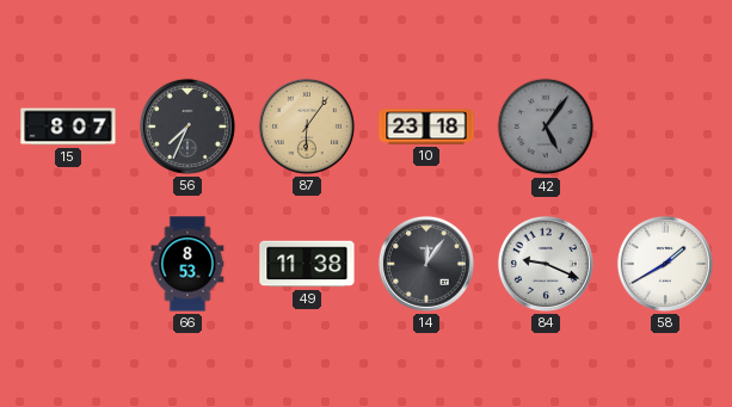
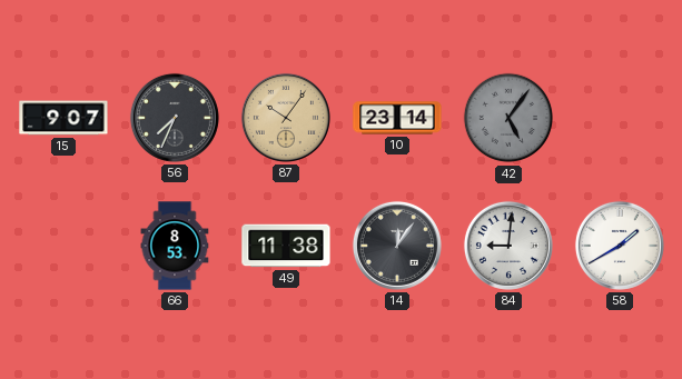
15: 8:07 -> 9:07
87: 6:06 -> 10:06
10: 23:18 -> 23:14
84: 9:19 -> 9:01
